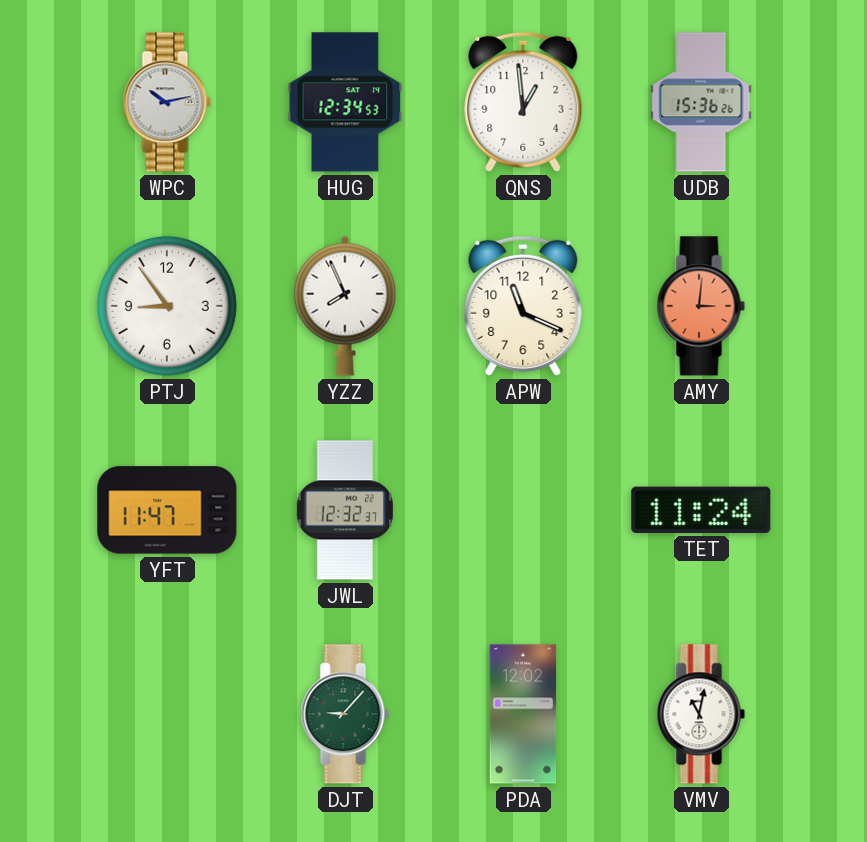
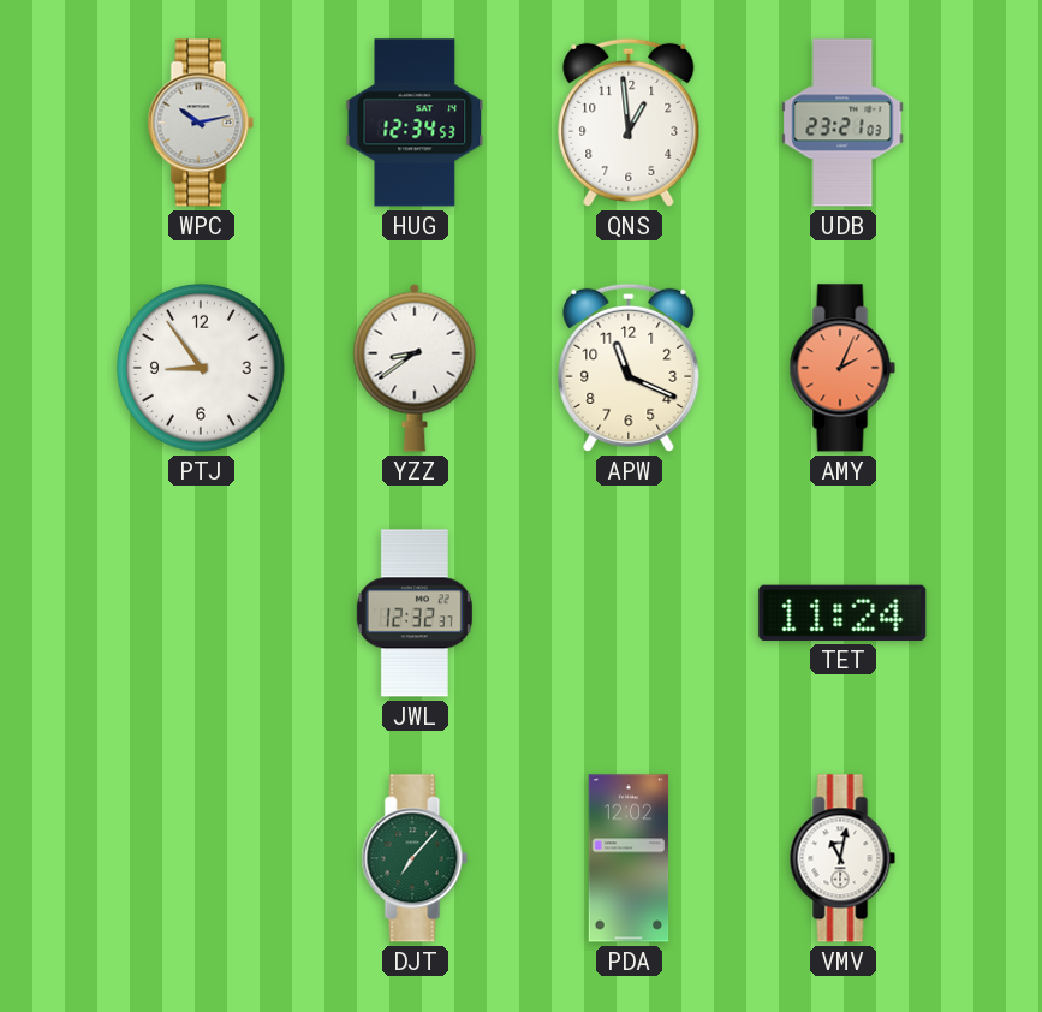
UDB: 15:36 -> 23:21
YZZ: 7:56 -> 8:39
AMY: 3:01 -> 2:04
YFT: 11:47 -> none
DJT: 9:07 -> 7:07
